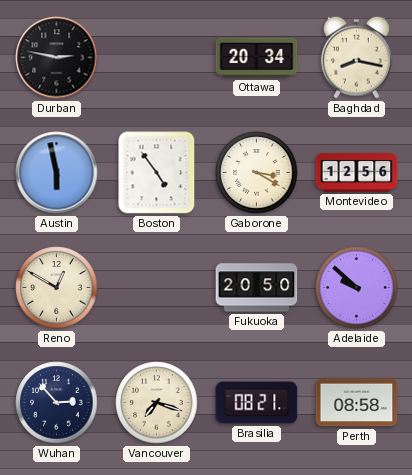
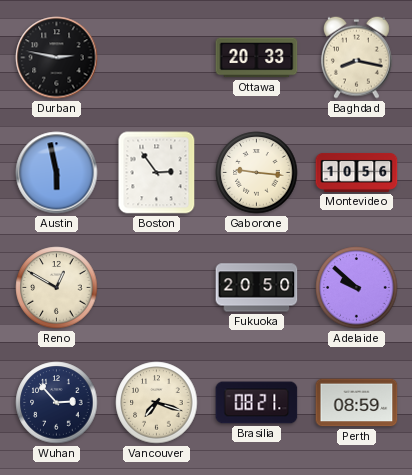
Ottawa: 20:34 -> 20:33
Boston: 4:54 -> 2:54
Gaborone: 3:20 -> 9:16
Montevideo: 12:56 -> 10:56
Perth: 08:58 -> 08:59
